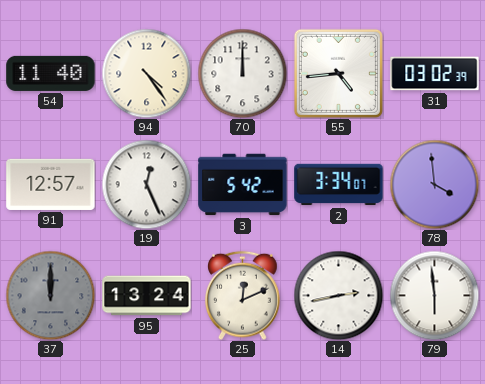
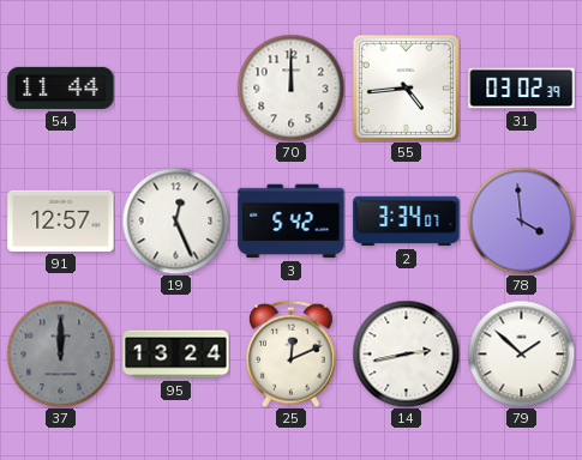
54: 11:40 -> 11:44
94: 4:24 -> none
79: 5:59 -> 1:52
